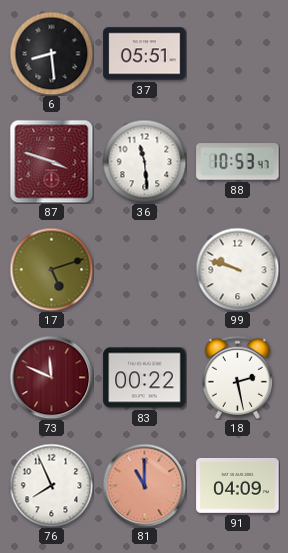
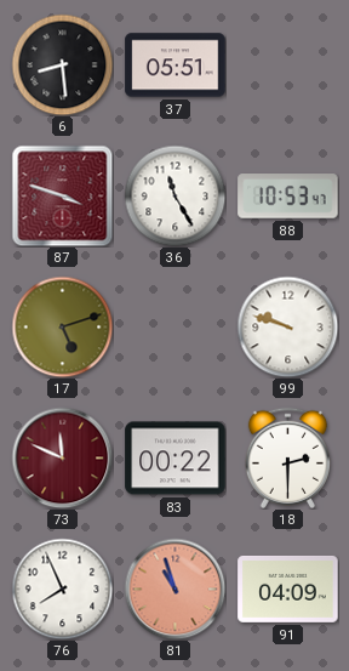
36: 11:29 -> 11:25
18: 2:28 -> 2:30
81: 11:00 -> 10:57
